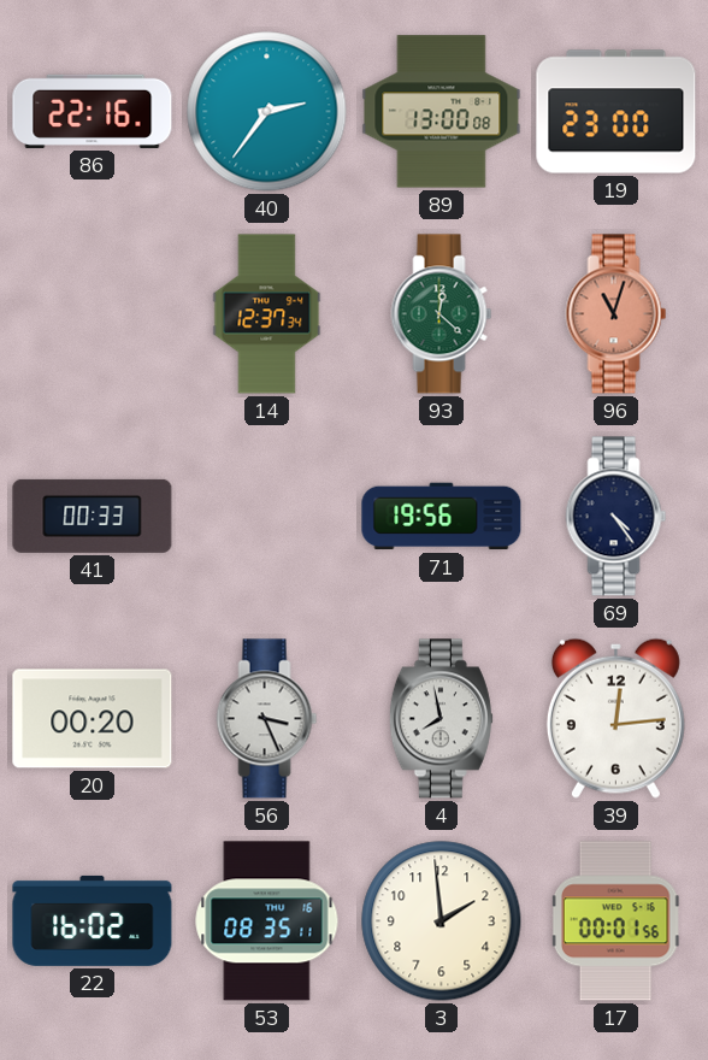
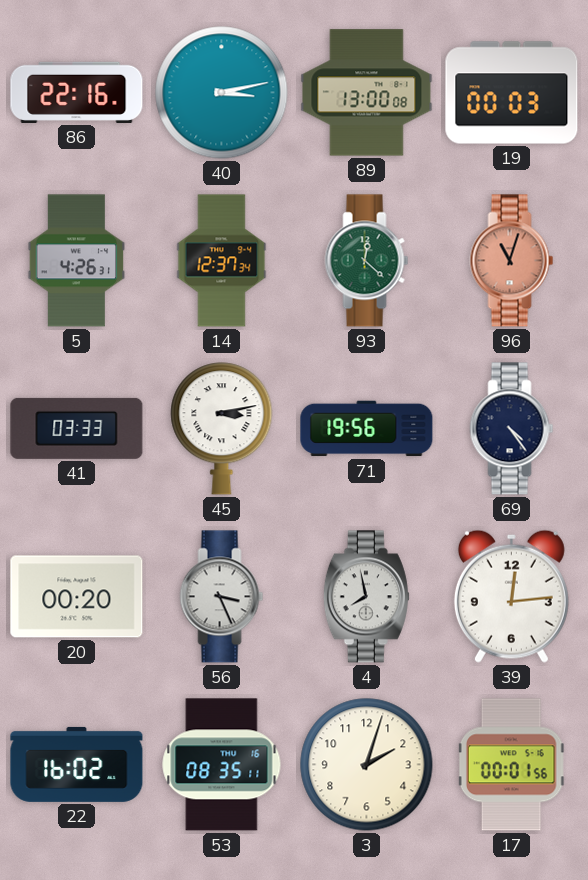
40: 2:36 -> 3:13
19: 23:00 -> 00:03
5: none -> 4:26
41: 00:33 -> 03:33
45: none -> 3:13
3: 1:59 -> 2:03
